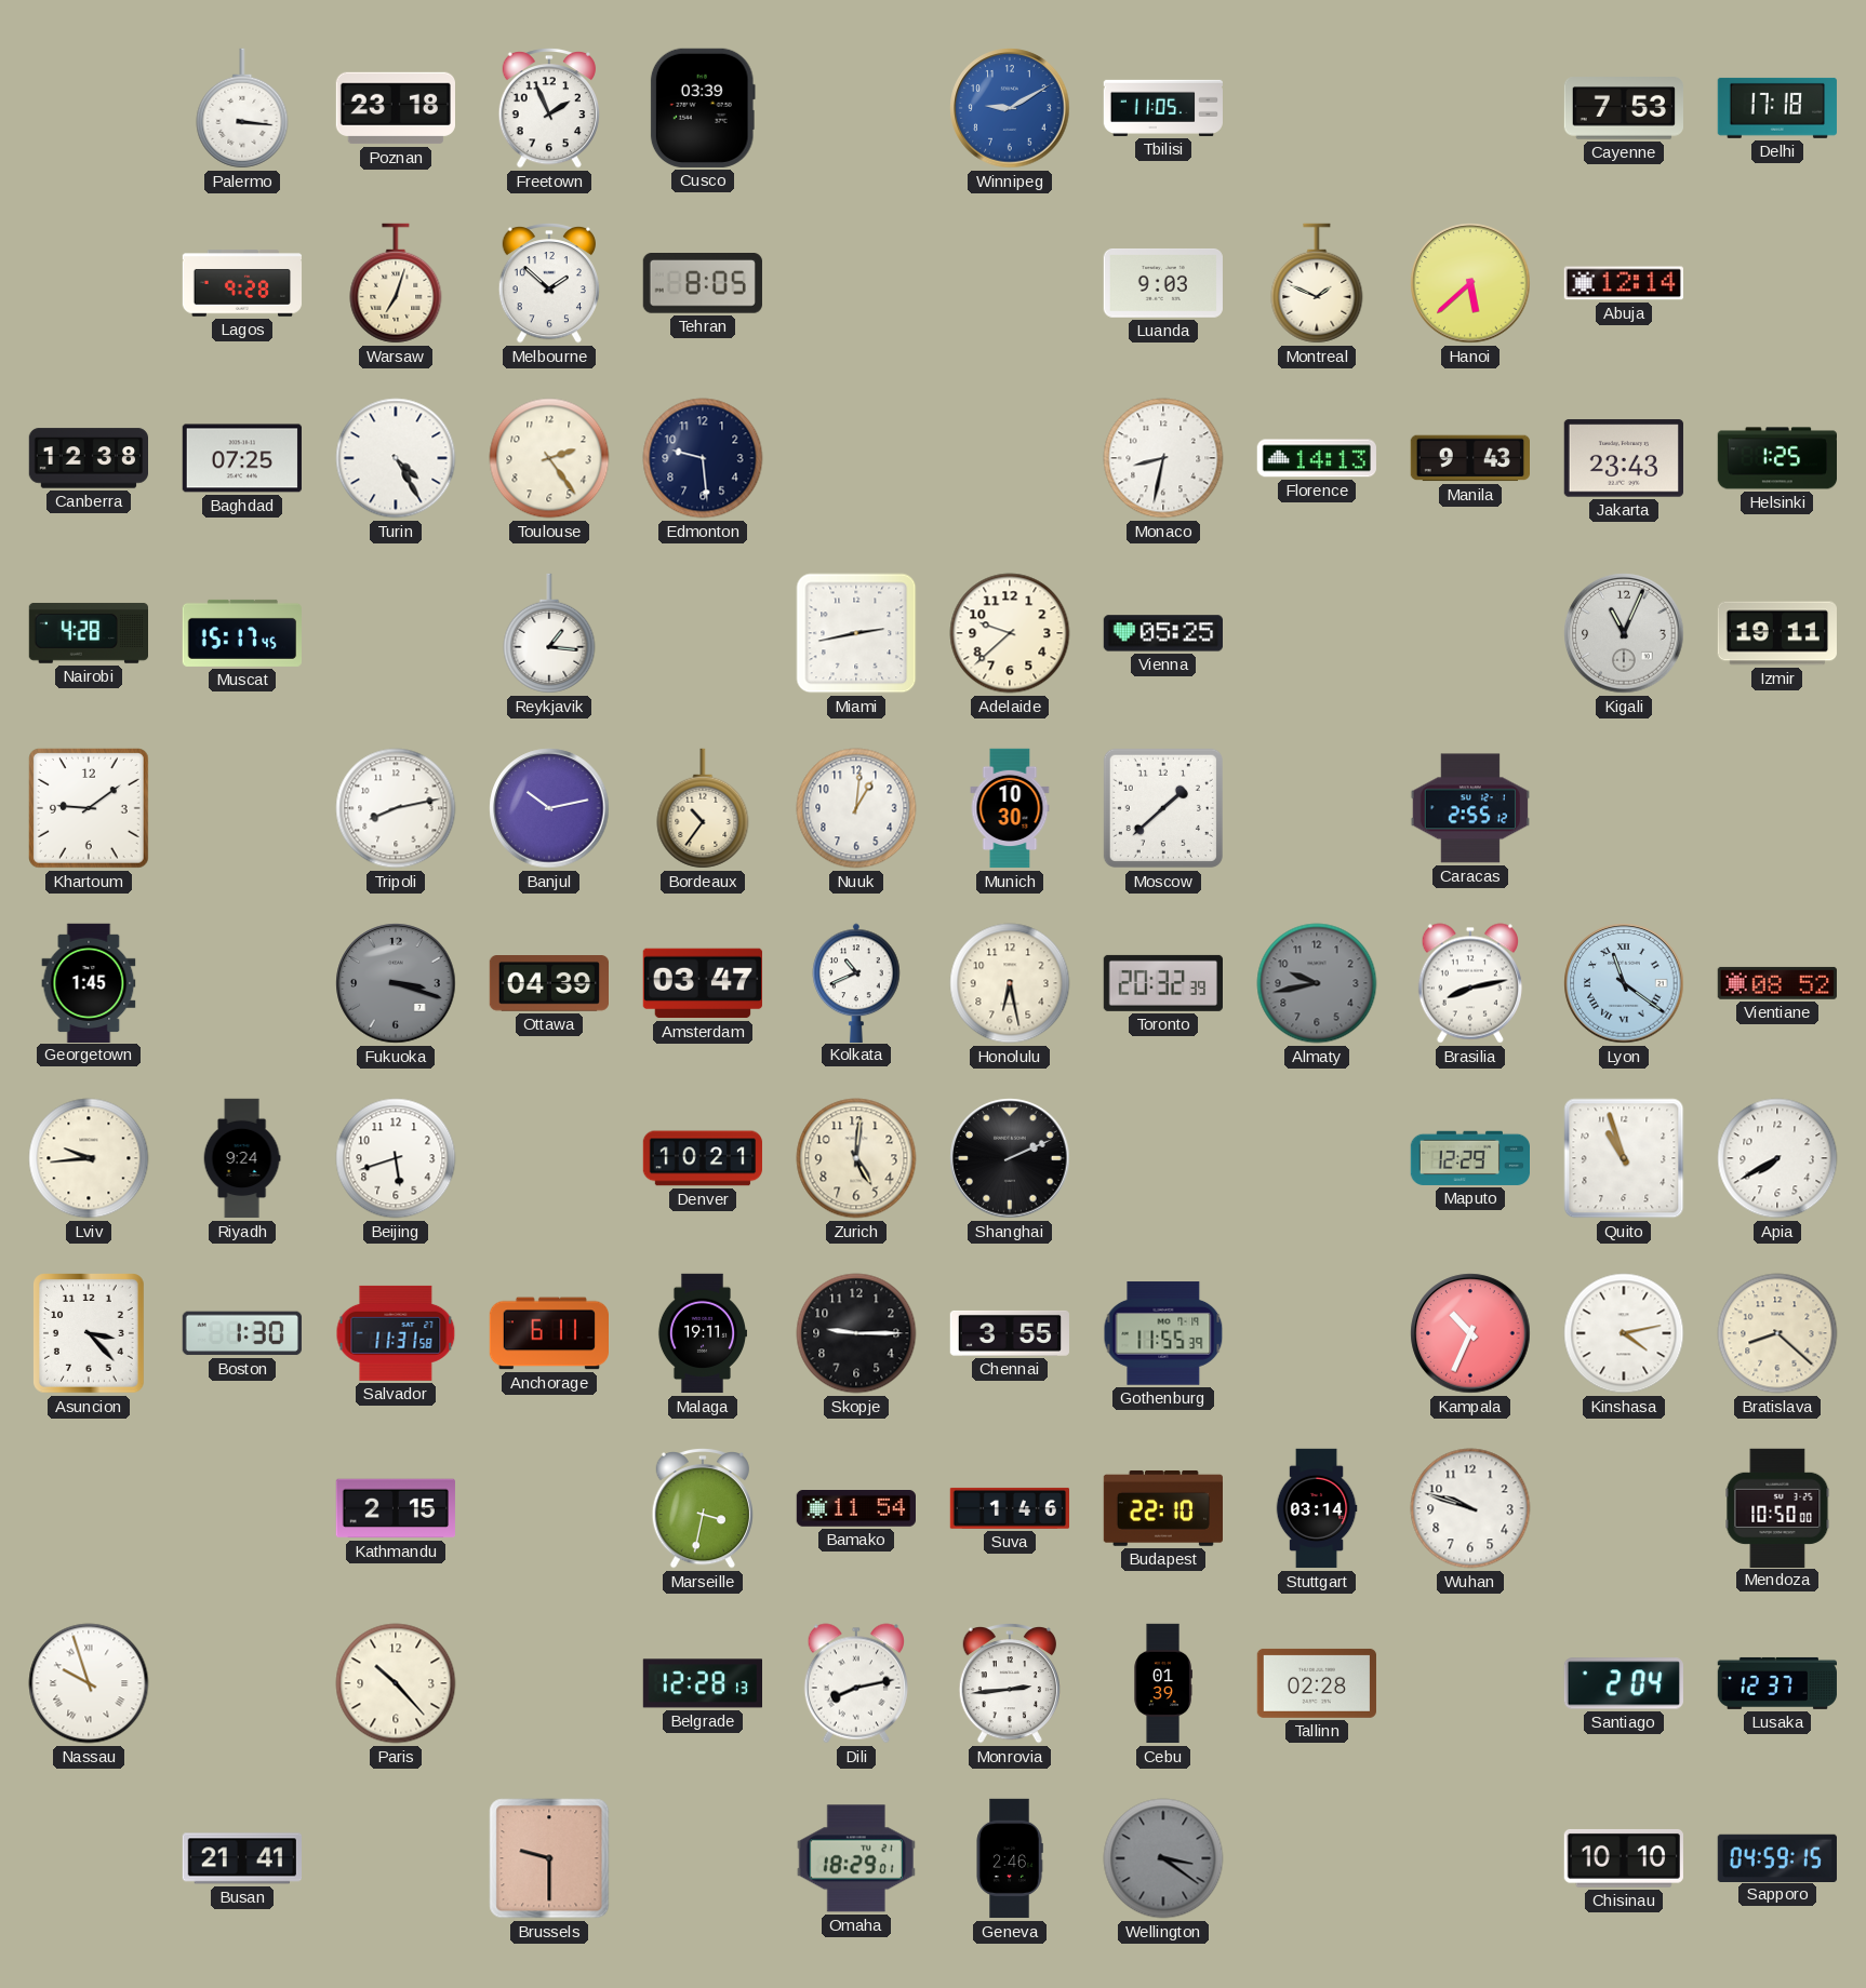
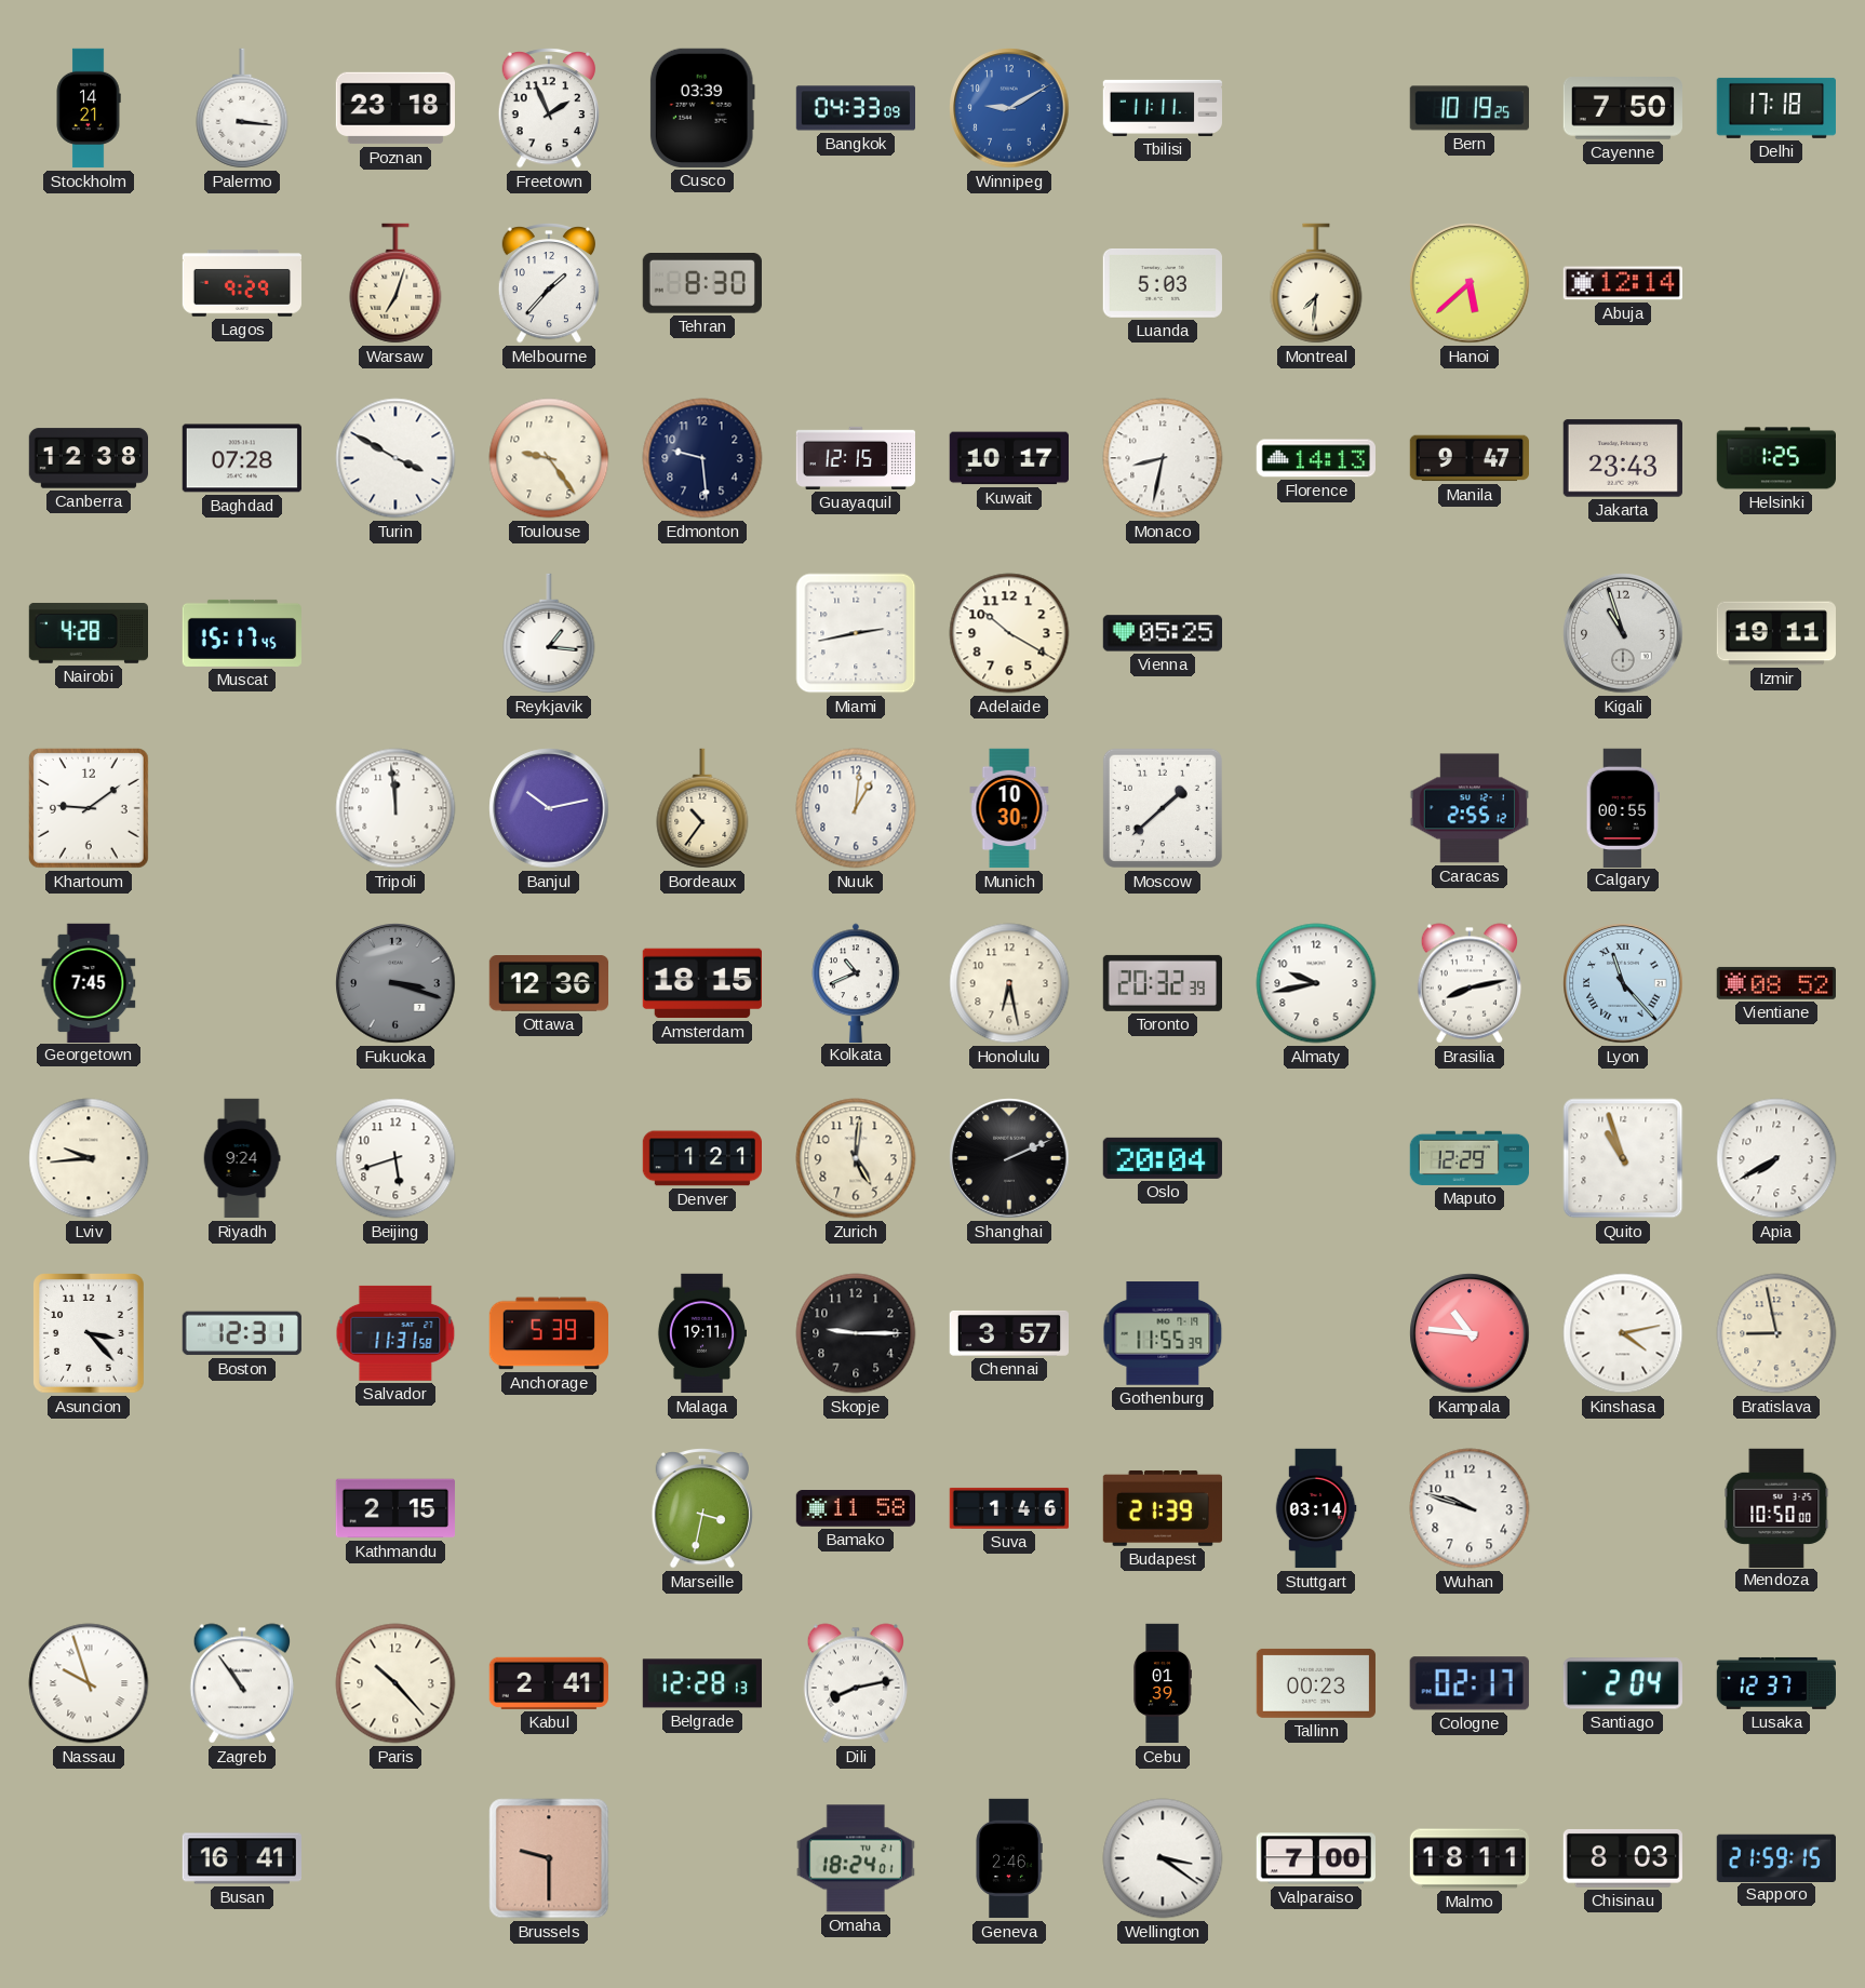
Stockholm: none -> 14:21
Bangkok: none -> 04:33
Tbilisi: 11:05 -> 11:11
Bern: none -> 10:19
Cayenne: 7:53 -> 7:50
Lagos: 9:28 -> 9:29
Melbourne: 1:52 -> 1:37
Tehran: 8:05 -> 8:30
Luanda: 9:03 -> 5:03
Montreal: 1:49 -> 7:31
Baghdad: 07:25 -> 07:28
Turin: 4:25 -> 3:50
Toulouse: 2:24 -> 9:24
Guayaquil: none -> 12:15
Kuwait: none -> 10:17
Manila: 9:43 -> 9:47
Adelaide: 9:38 -> 10:20
Kigali: 11:04 -> 10:57
Tripoli: 8:13 -> 11:59
Calgary: none -> 00:55
Georgetown: 1:45 -> 7:45
Ottawa: 04:39 -> 12:36
Amsterdam: 03:47 -> 18:15
Almaty dial: grey -> white
Lyon: 11:21 -> 11:23
Denver: 10:21 -> 1:21
Oslo: none -> 20:04
Boston: 1:30 -> 12:31
Anchorage: 6:11 -> 5:39
Chennai: 3:55 -> 3:57
Kampala: 10:34 -> 10:46
Bratislava: 8:22 -> 8:58
Bamako: 11:54 -> 11:58
Budapest: 22:10 -> 21:39
Zagreb: none -> 10:54
Kabul: none -> 2:41
Monrovia: 2:44 -> none
Tallinn: 02:28 -> 00:23
Cologne: none -> 02:17
Busan: 21:41 -> 16:41
Omaha: 18:29 -> 18:24
Wellington dial: grey -> white
Valparaiso: none -> 7:00
Malmo: none -> 18:11
Chisinau: 10:10 -> 8:03
Sapporo: 04:59 -> 21:59
